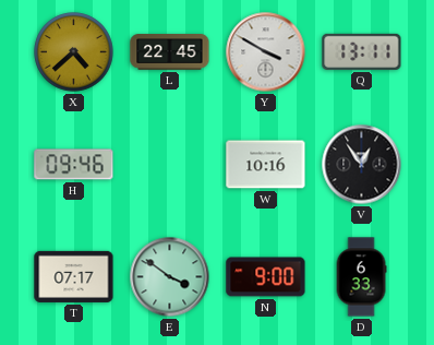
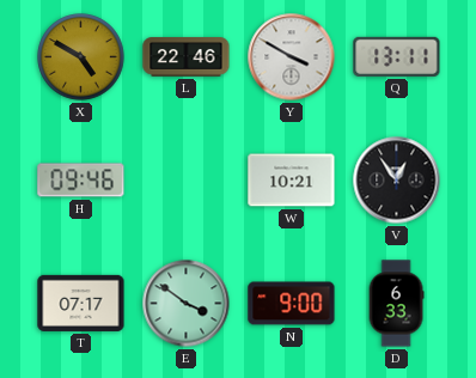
X: 4:38 -> 4:50
L: 22:45 -> 22:46
W: 10:16 -> 10:21
